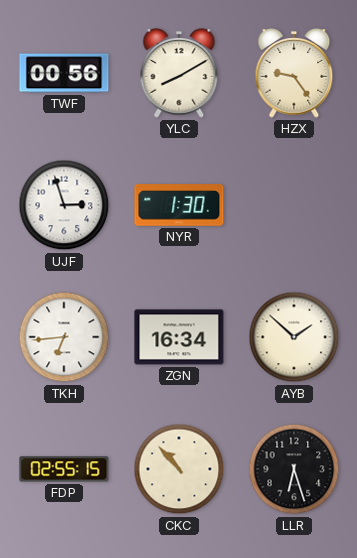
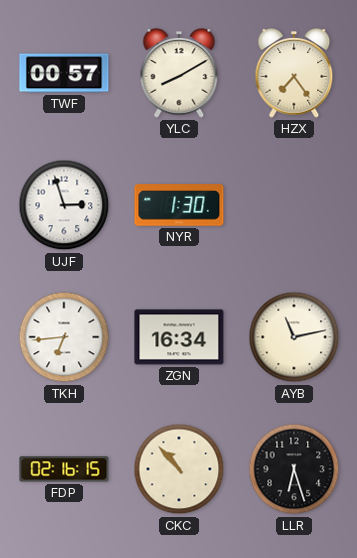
TWF: 00:56 -> 00:57
HZX: 9:24 -> 7:24
AYB: 1:52 -> 11:13
FDP: 02:55 -> 02:16
